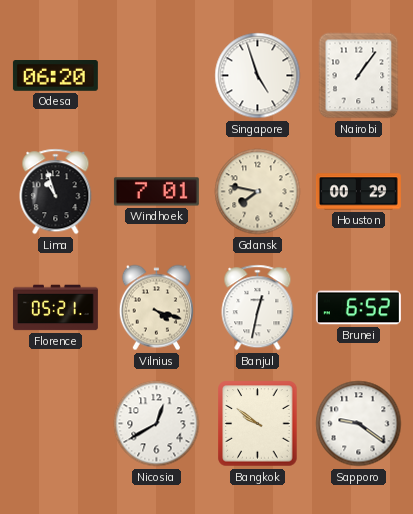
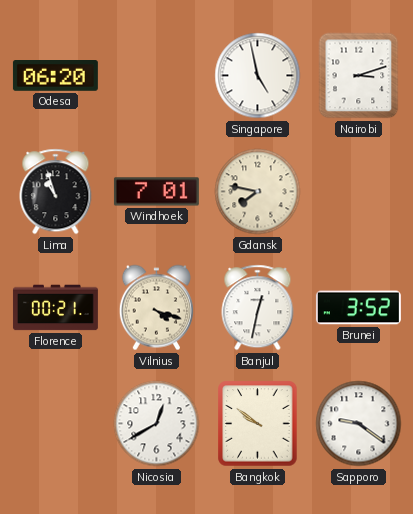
Singapore: 4:57 -> 4:58
Nairobi: 1:06 -> 3:12
Houston: 00:29 -> none
Florence: 05:21 -> 00:21
Brunei: 6:52 -> 3:52
